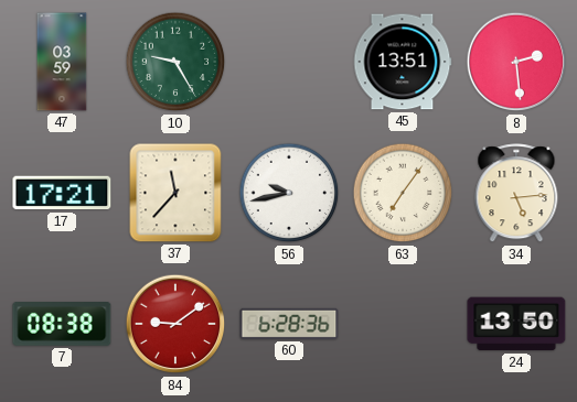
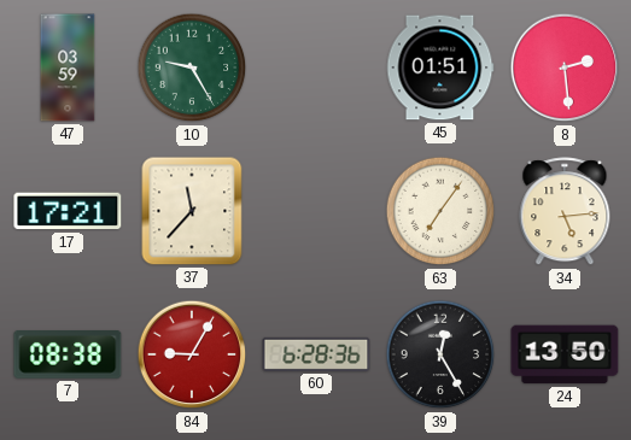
45: 13:51 -> 01:51
56: 9:43 -> none
84: 9:09 -> 9:05
39: none -> 12:25
